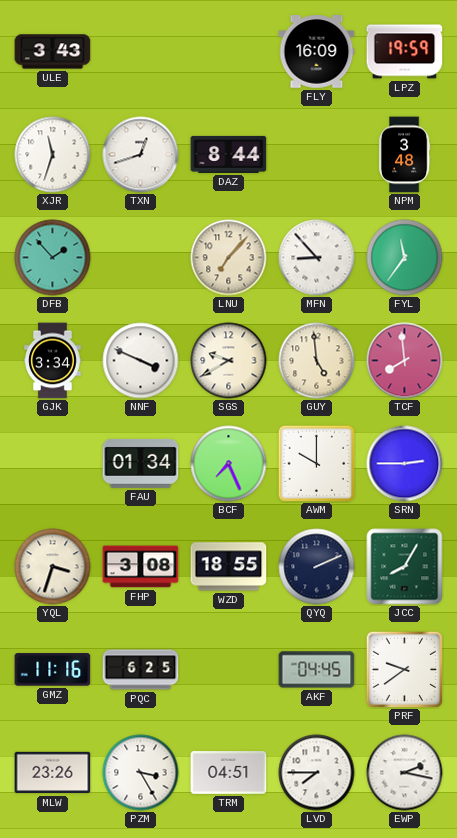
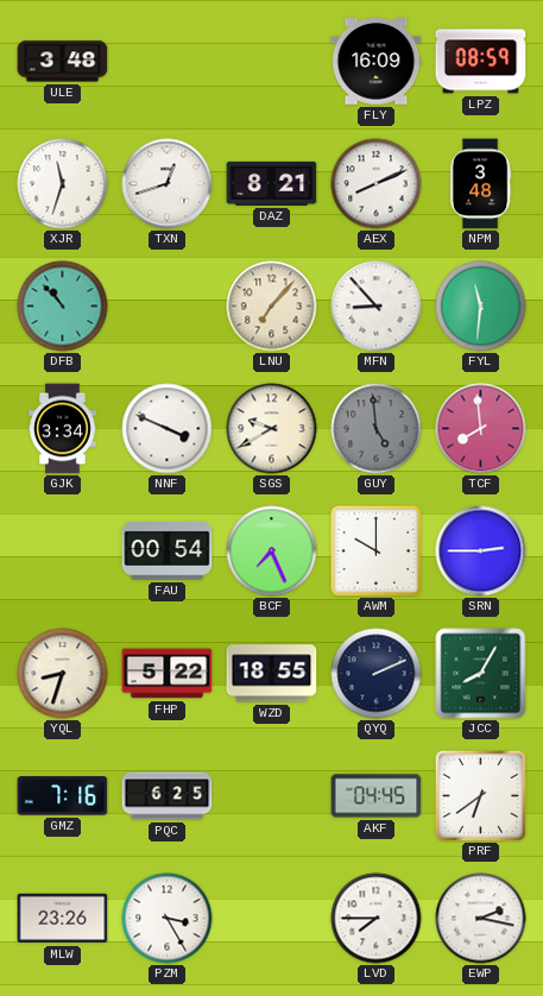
ULE: 3:43 -> 3:48
LPZ: 19:59 -> 08:59
DAZ: 8:44 -> 8:21
AEX: none -> 8:11
DFB: 1:53 -> 10:53
FYL: 11:36 -> 11:31
GUY dial: cream -> grey
FAU: 01:34 -> 00:54
YQL: 3:33 -> 8:33
FHP: 3:08 -> 5:22
GMZ: 11:16 -> 7:16
PRF: 9:39 -> 6:39
TRM: 04:51 -> none
